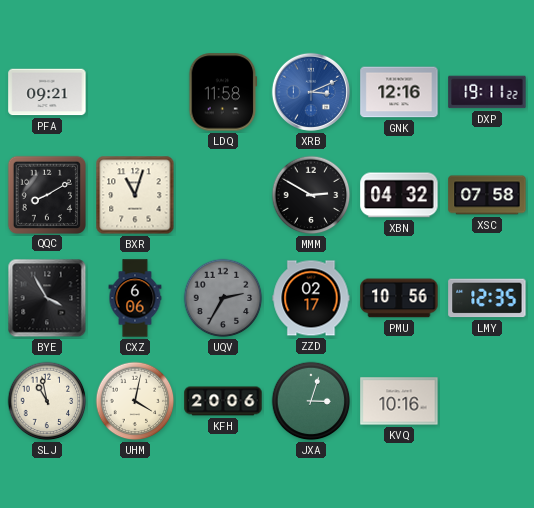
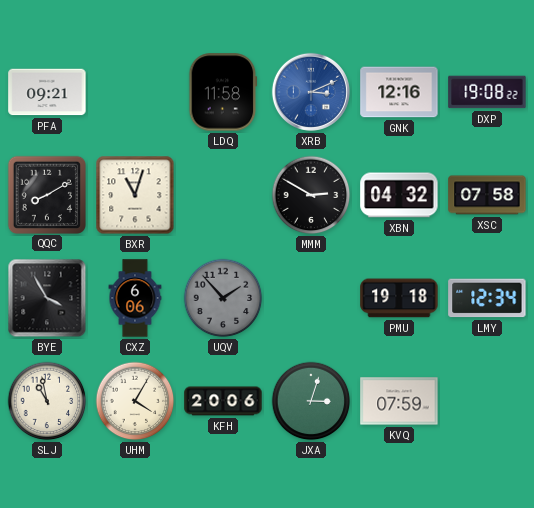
DXP: 19:11 -> 19:08
UQV: 2:35 -> 1:53
ZZD: 02:17 -> none
PMU: 10:56 -> 19:18
LMY: 12:35 -> 12:34
UHM: 4:02 -> 4:05
KVQ: 10:16 -> 07:59
